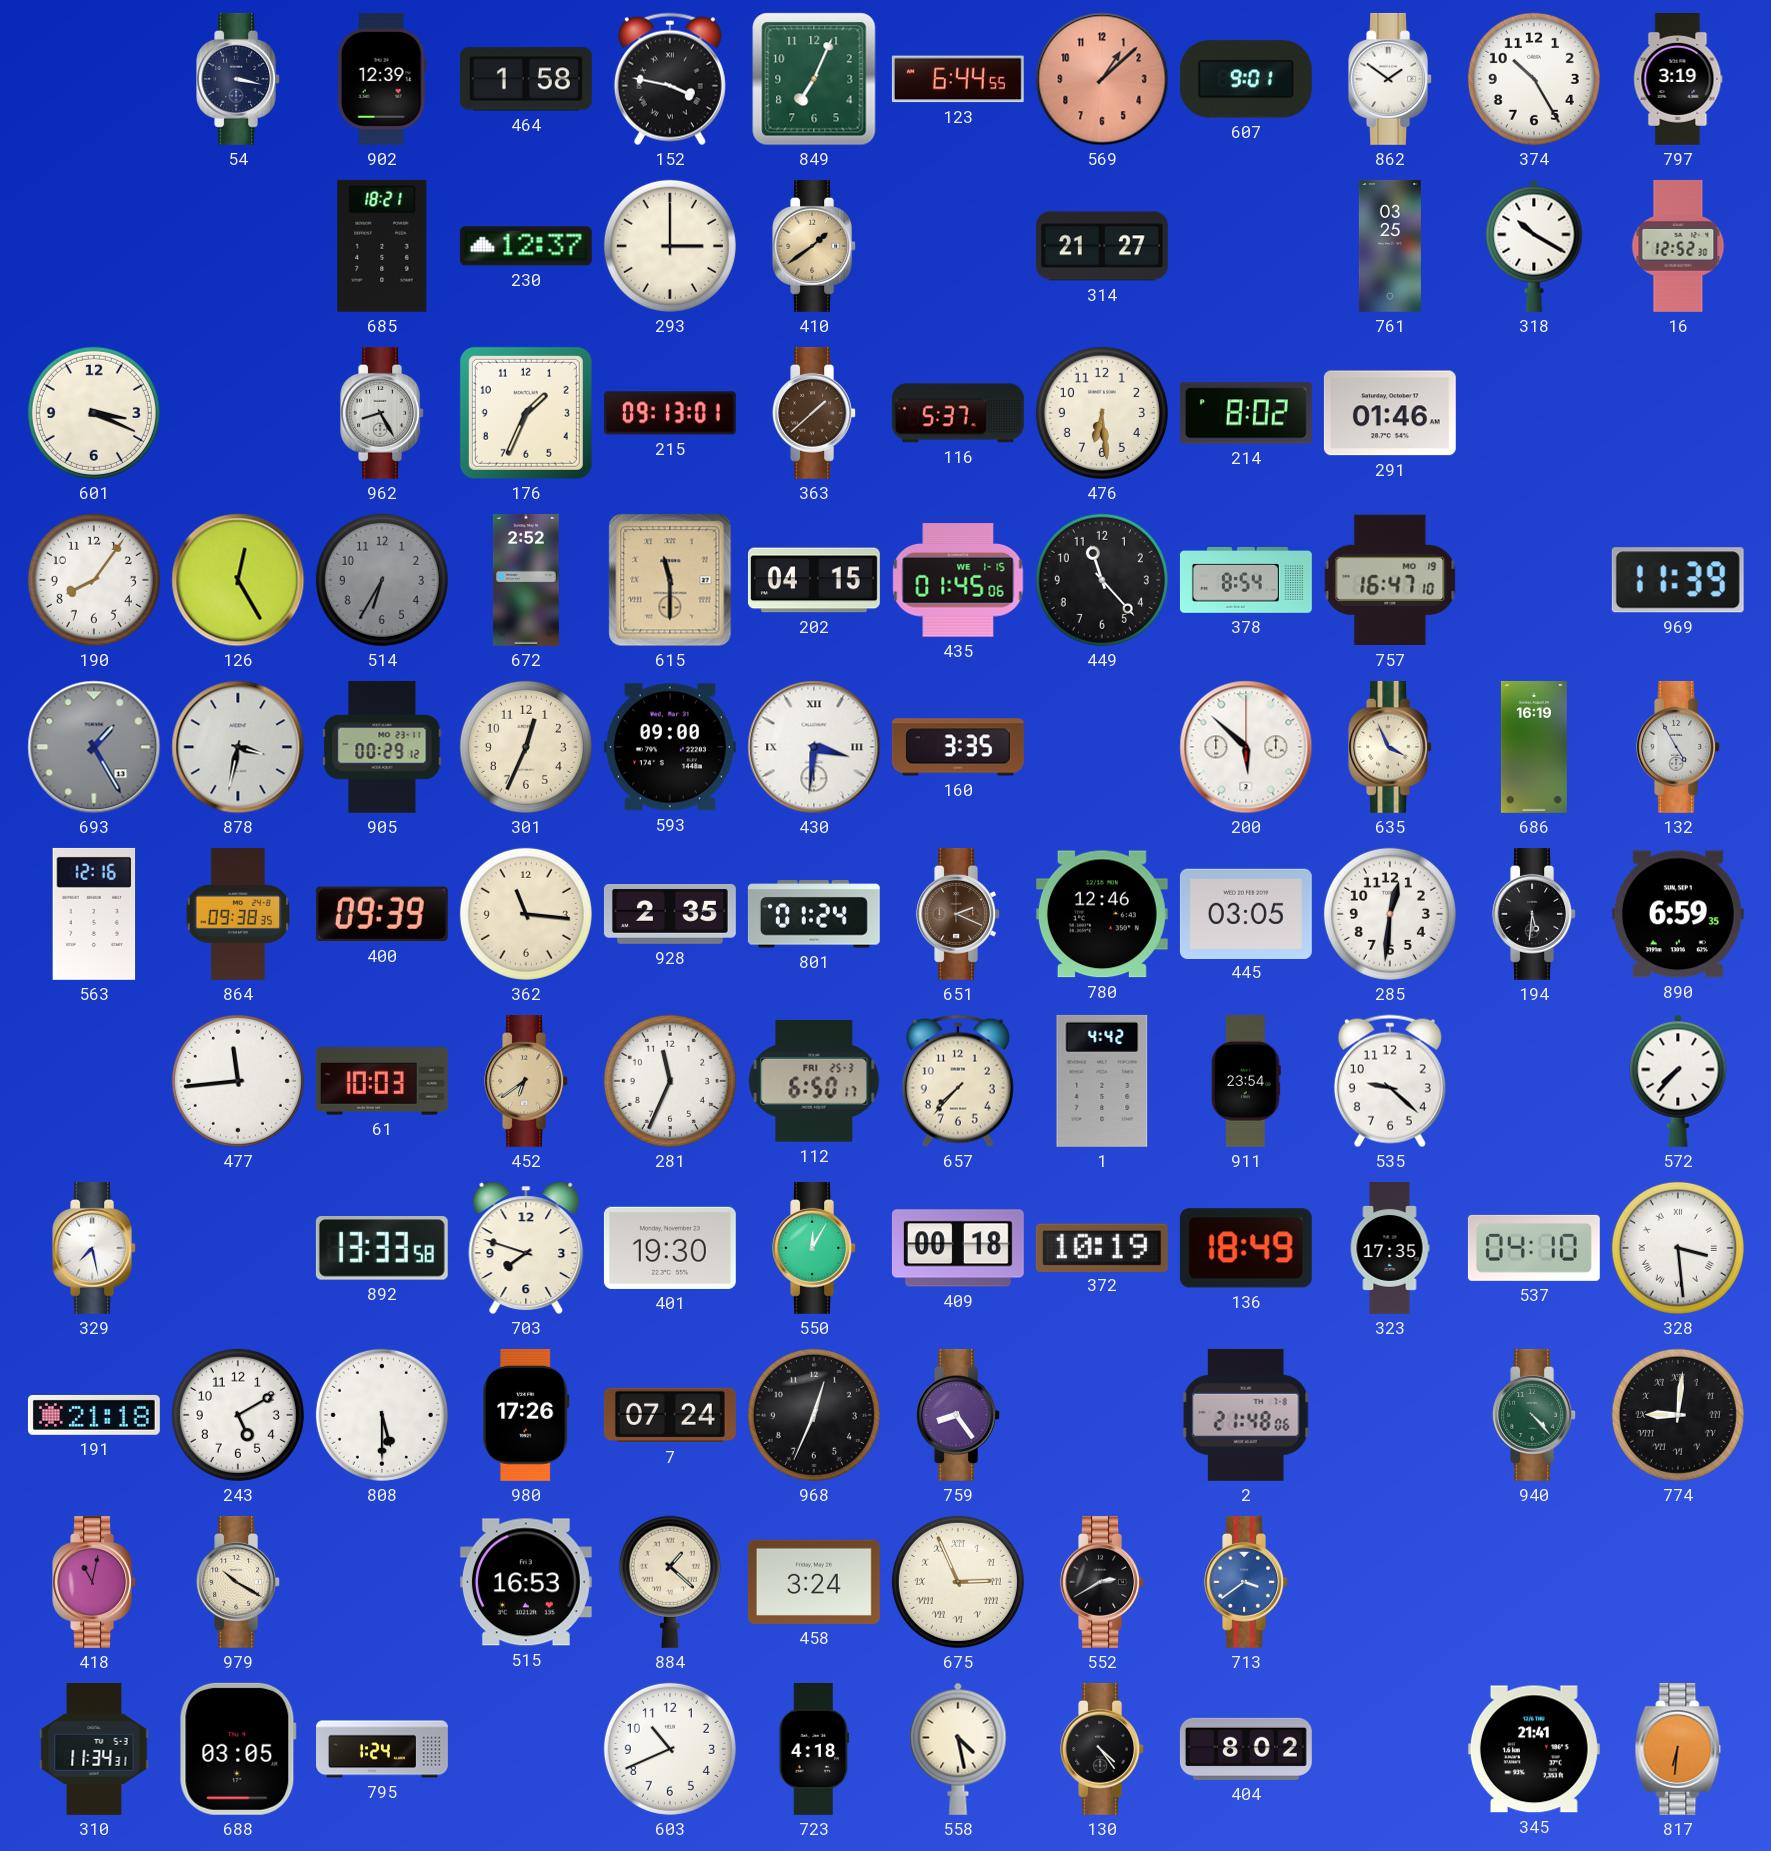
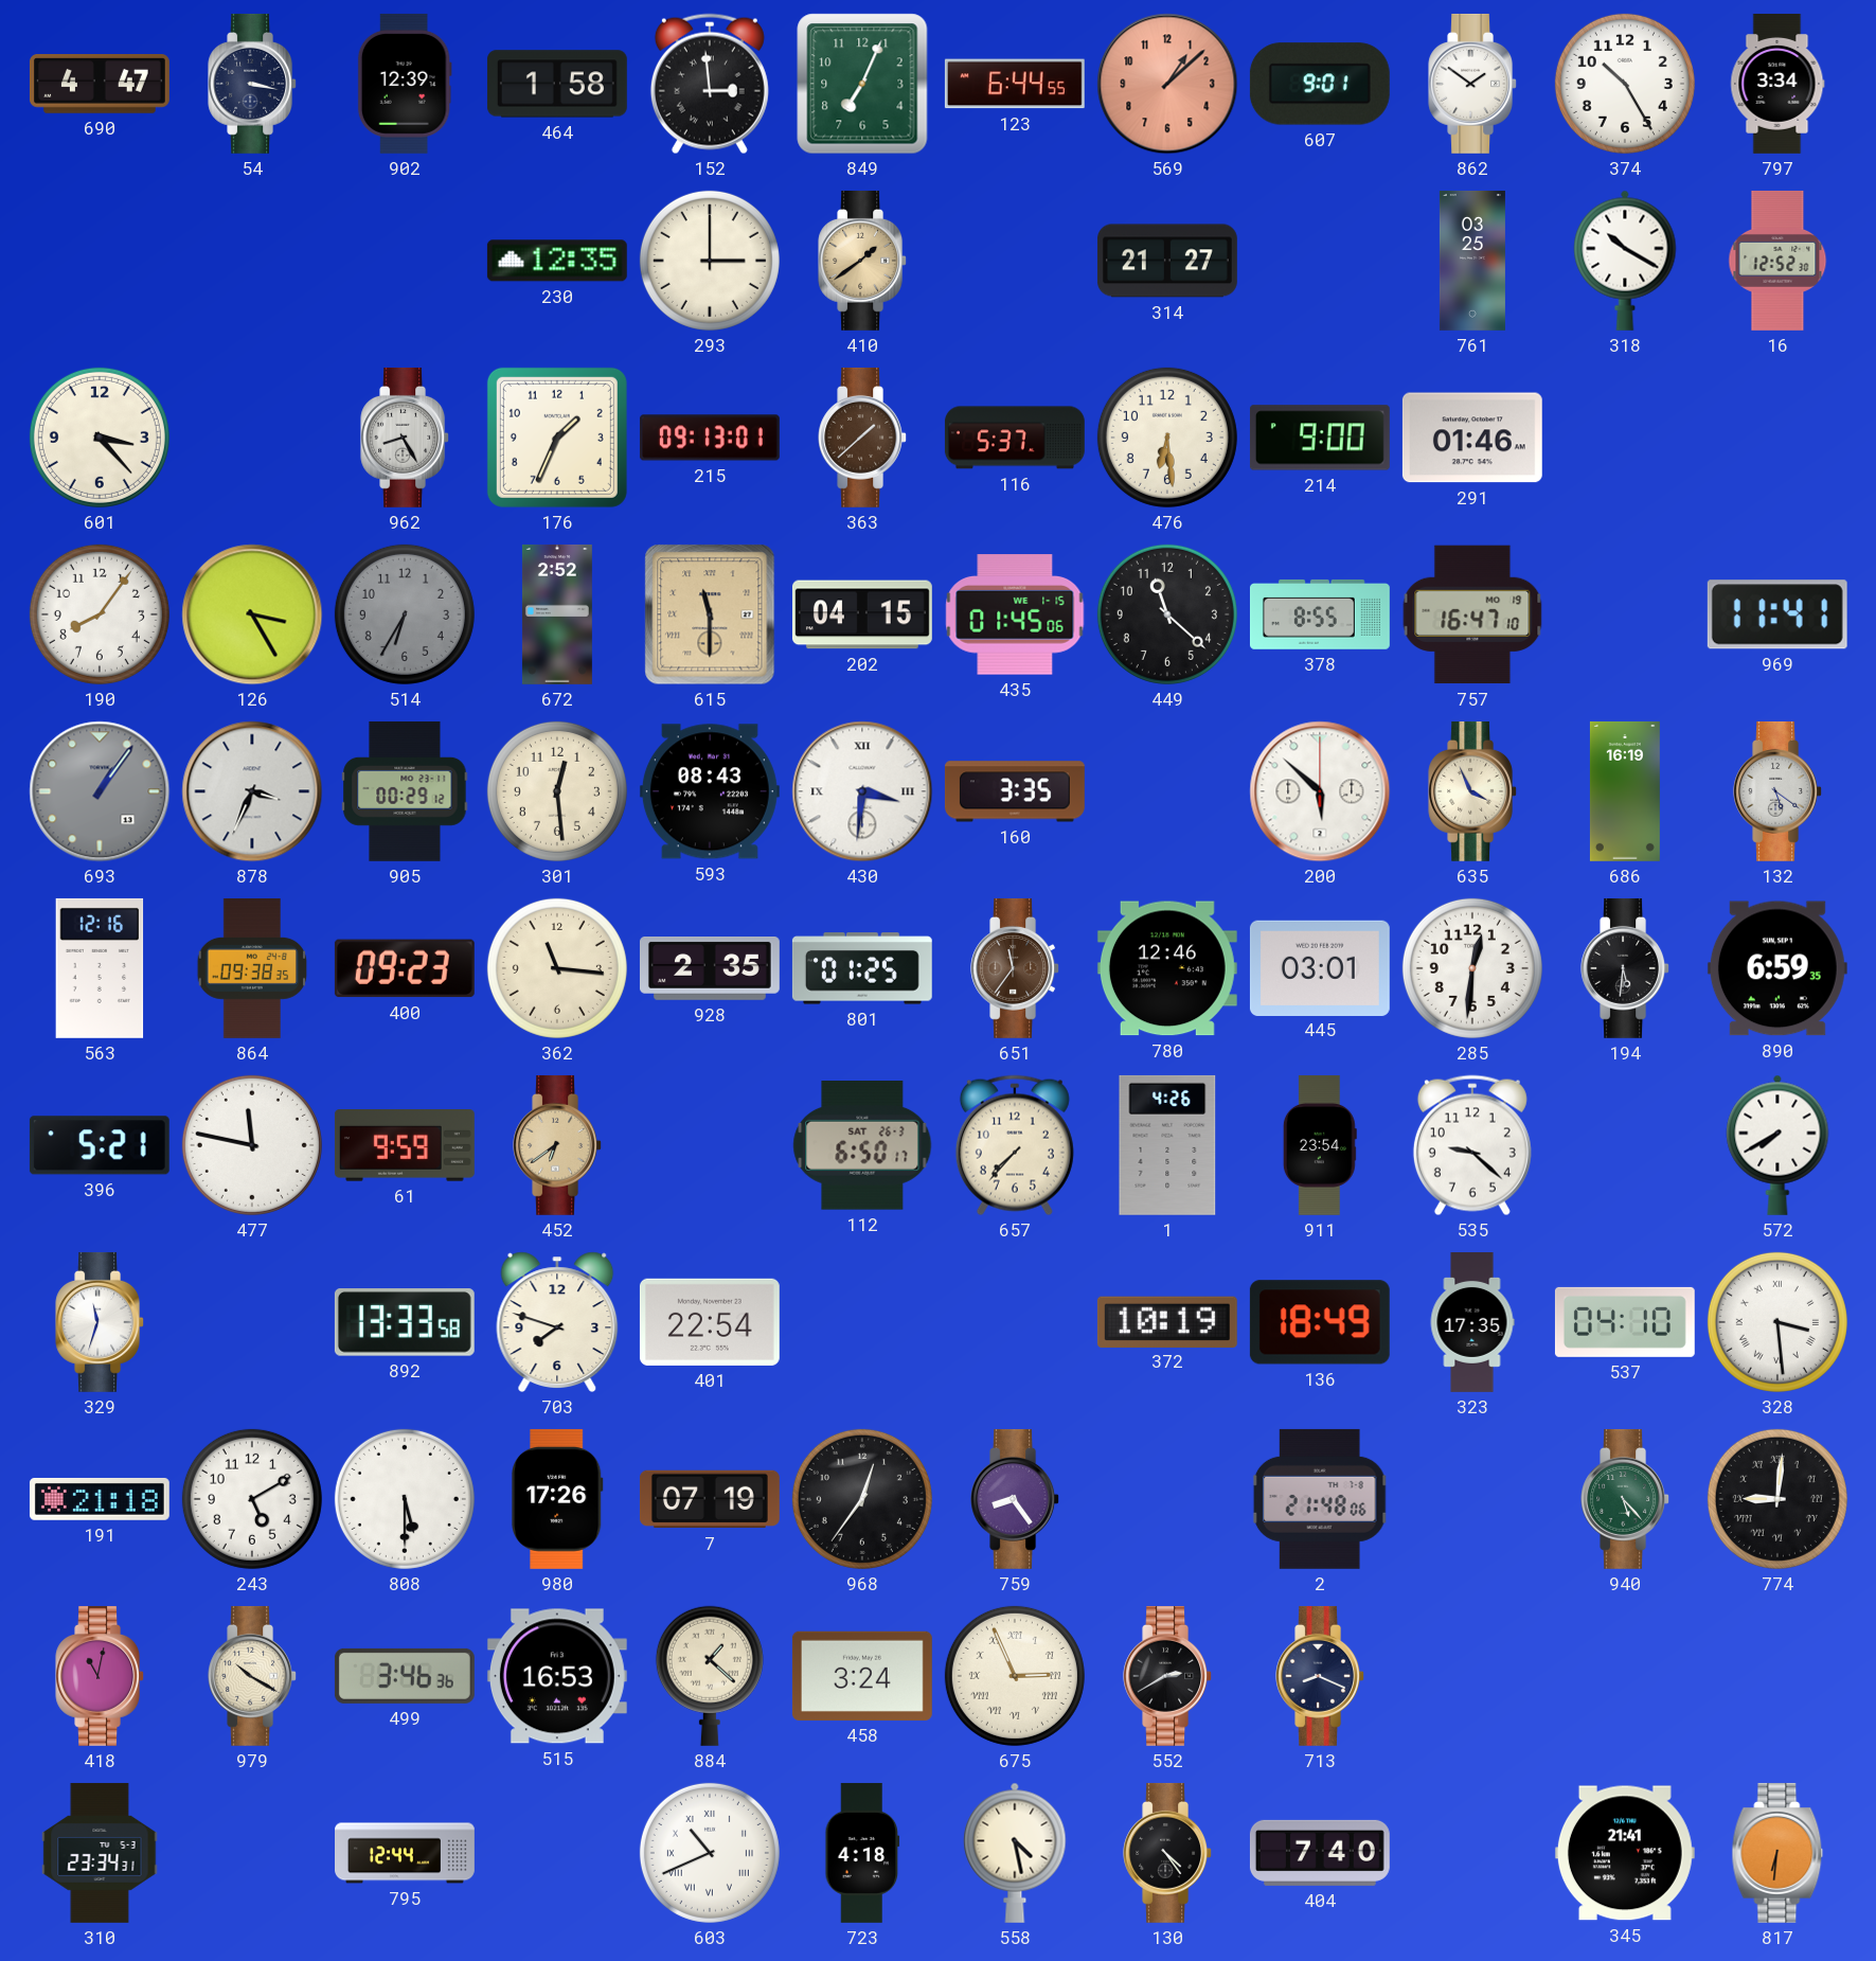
690: none -> 4:47
152: 3:47 -> 2:59
797: 3:19 -> 3:34
685: 18:21 -> none
230: 12:37 -> 12:35
601: 3:19 -> 3:23
214: 8:02 -> 9:00
126: 12:25 -> 3:25
449: 11:23 -> 11:22
378: 8:54 -> 8:55
969: 11:39 -> 11:41
693: 1:25 -> 1:06
878: 3:32 -> 3:34
301: 12:34 -> 12:29
593: 09:00 -> 08:43
132: 4:55 -> 5:21
400: 09:39 -> 09:23
801: 01:24 -> 01:25
651: 2:19 -> 11:36
445: 03:05 -> 03:01
396: none -> 5:21
477: 11:44 -> 11:47
61: 10:03 -> 9:59
281: 11:34 -> none
112 date: FRI 25-3 -> SAT 26-3
1: 4:42 -> 4:26
572: 7:37 -> 7:40
329: 7:28 -> 11:33
401: 19:30 -> 22:54
550: 12:05 -> none
409: 00:18 -> none
7: 07:24 -> 07:19
968: 12:34 -> 12:36
940: 4:23 -> 5:23
499: none -> 3:46
713: 3:39 -> 8:19
713 dial: blue -> navy
310: 11:34 -> 23:34
688: 03:05 -> none
795: 1:24 -> 12:44
603 numerals: Arabic -> Roman
404: 8:02 -> 7:40
